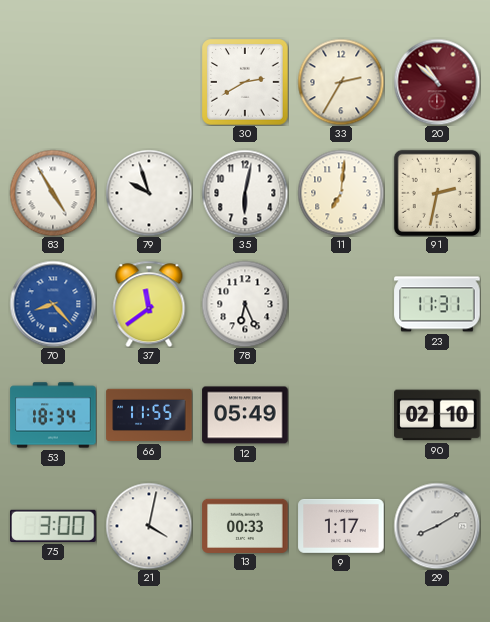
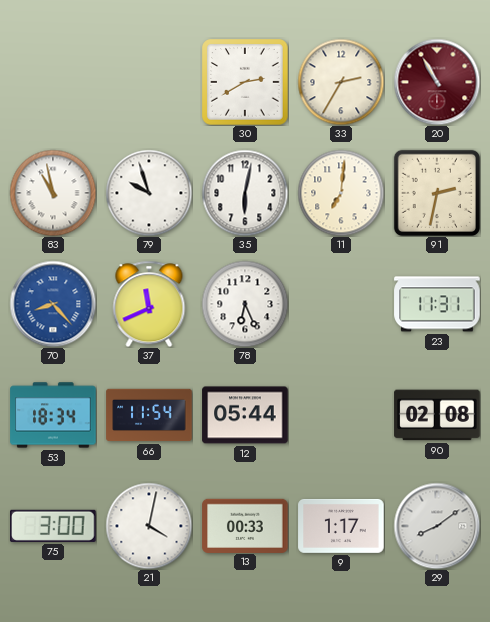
20: 10:52 -> 10:55
83: 4:55 -> 10:58
37: 11:39 -> 11:41
66: 11:55 -> 11:54
12: 05:49 -> 05:44
90: 02:10 -> 02:08
29: 8:10 -> 8:09
